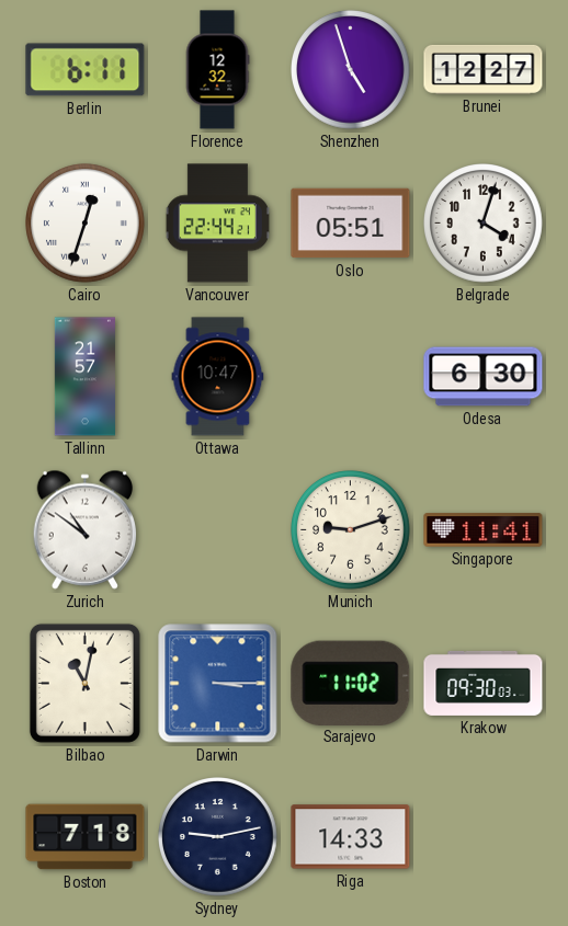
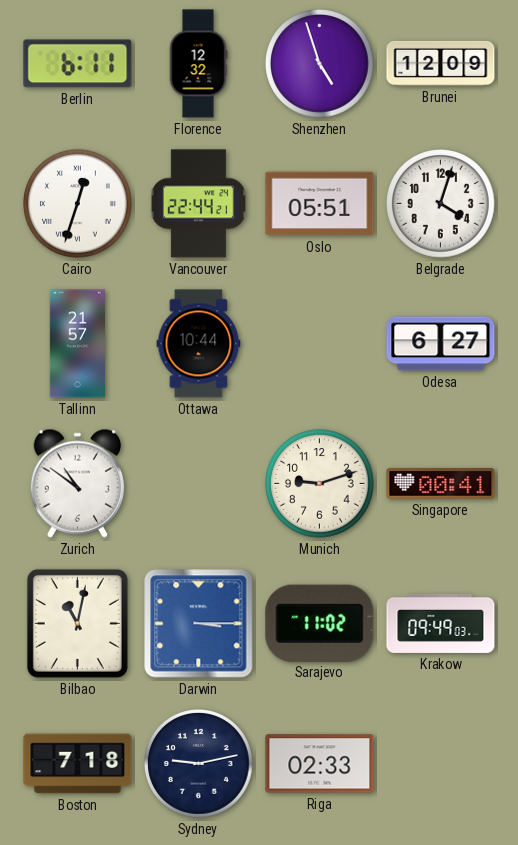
Brunei: 12:27 -> 12:09
Ottawa: 10:47 -> 10:44
Odesa: 6:30 -> 6:27
Singapore: 11:41 -> 00:41
Krakow: 09:30 -> 09:49
Riga: 14:33 -> 02:33
